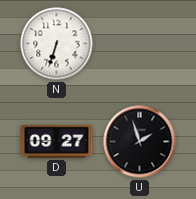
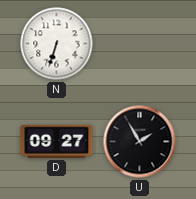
U: 1:57 -> 1:55
